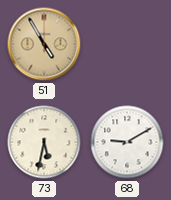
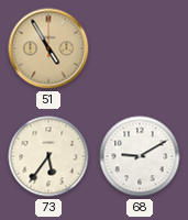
73: 5:32 -> 5:36
